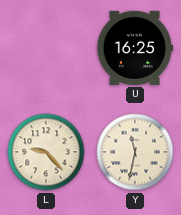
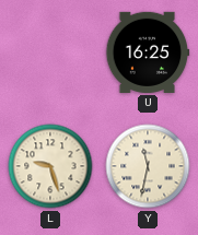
L: 9:23 -> 9:27
